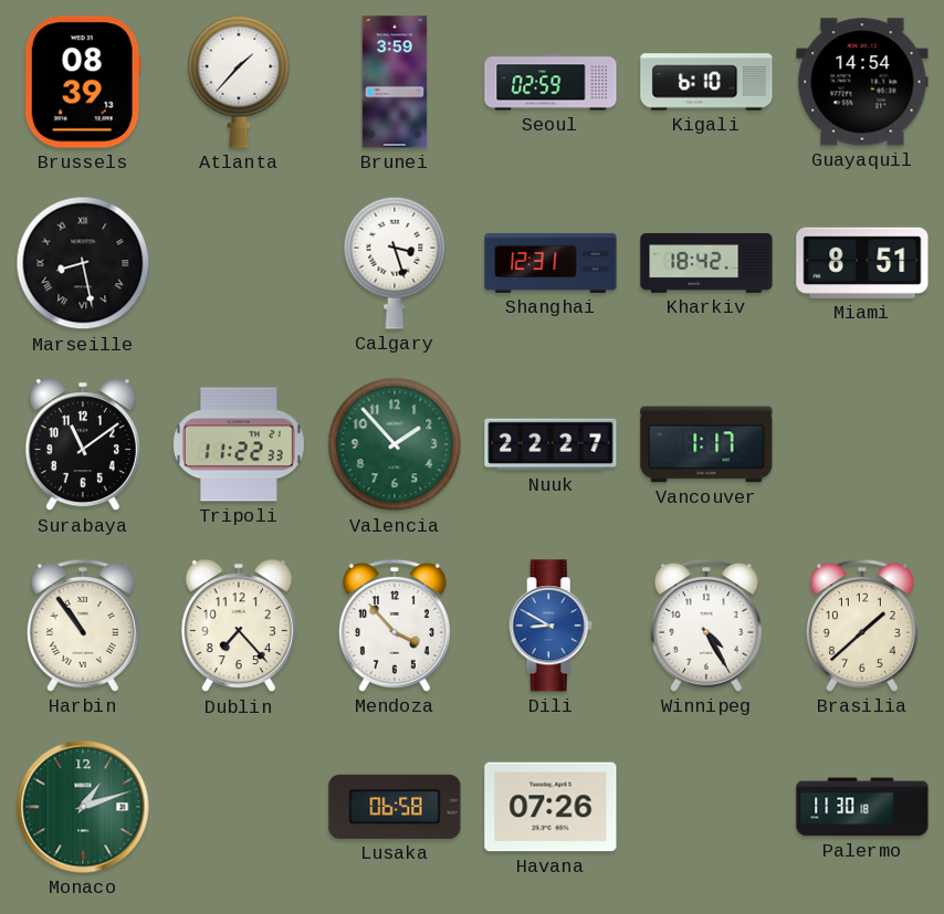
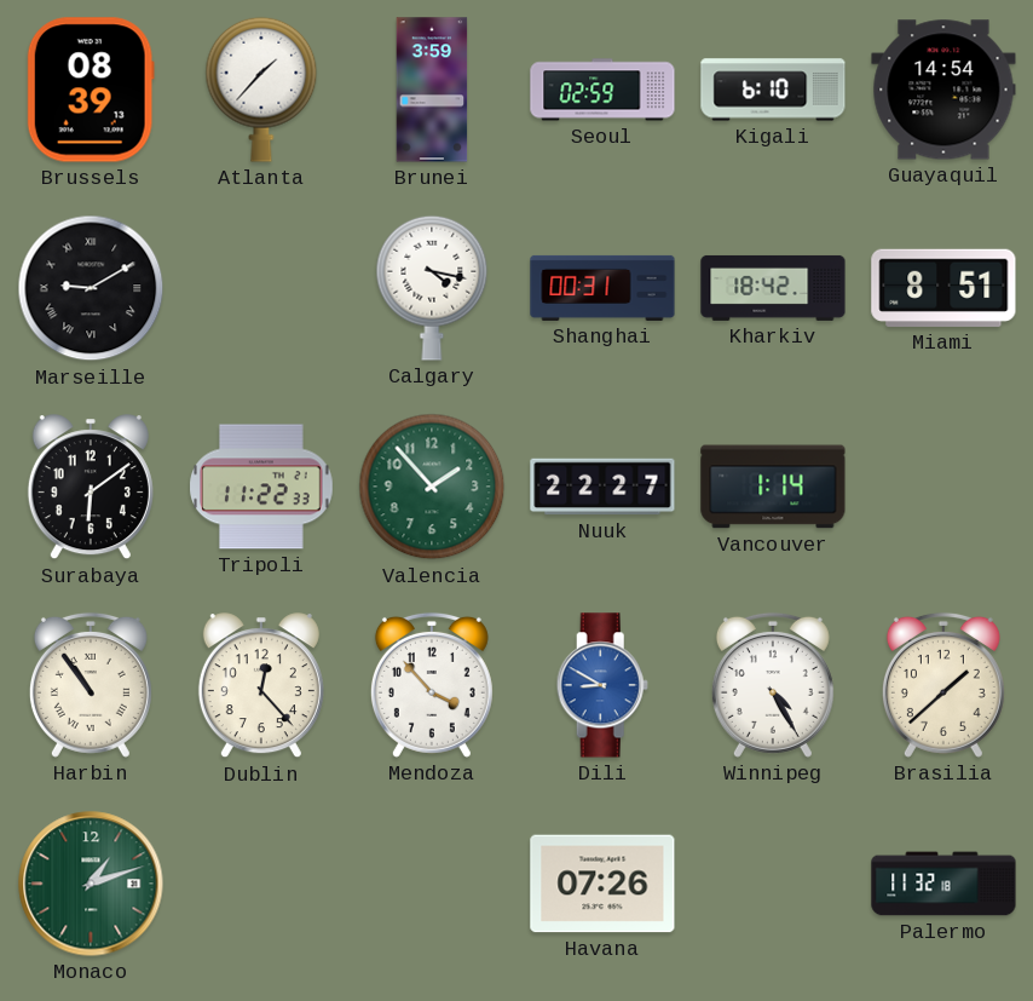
Marseille: 8:28 -> 9:10
Calgary: 3:27 -> 4:17
Shanghai: 12:31 -> 00:31
Surabaya: 11:09 -> 6:09
Vancouver: 1:17 -> 1:14
Dublin: 7:23 -> 12:23
Lusaka: 06:58 -> none
Palermo: 11:30 -> 11:32
